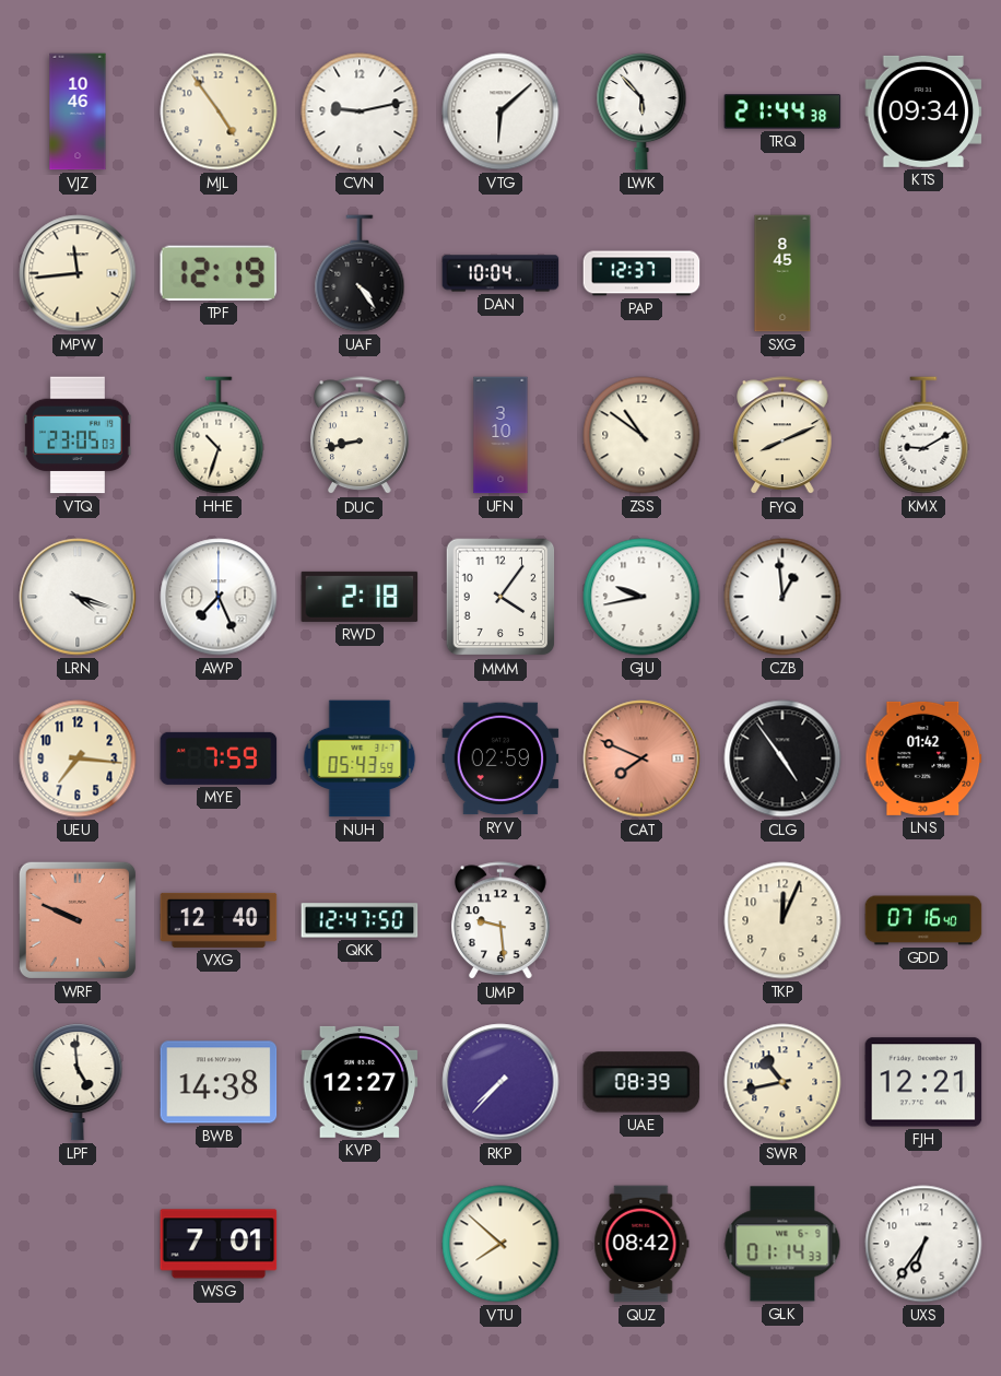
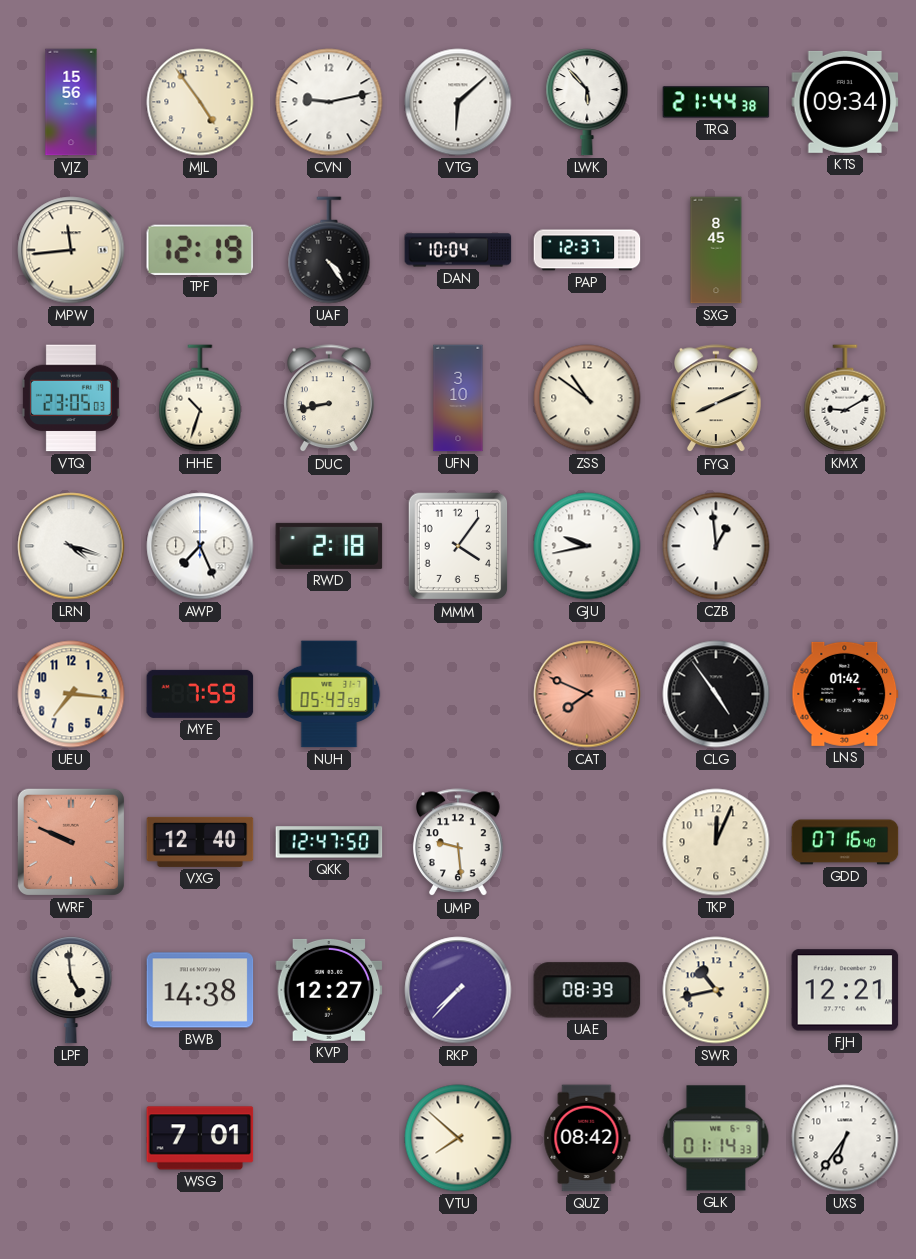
VJZ: 10:46 -> 15:56
RYV: 02:59 -> none
